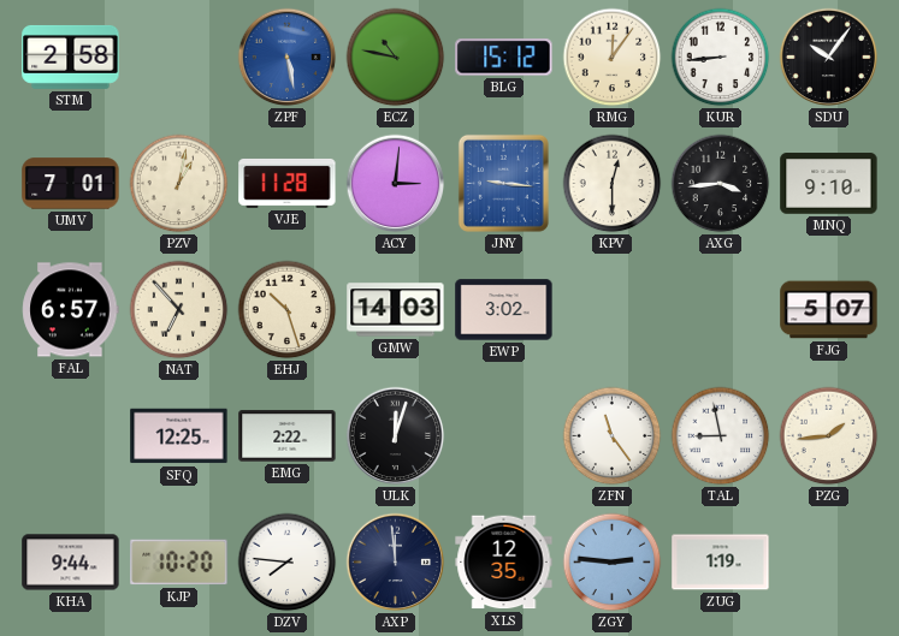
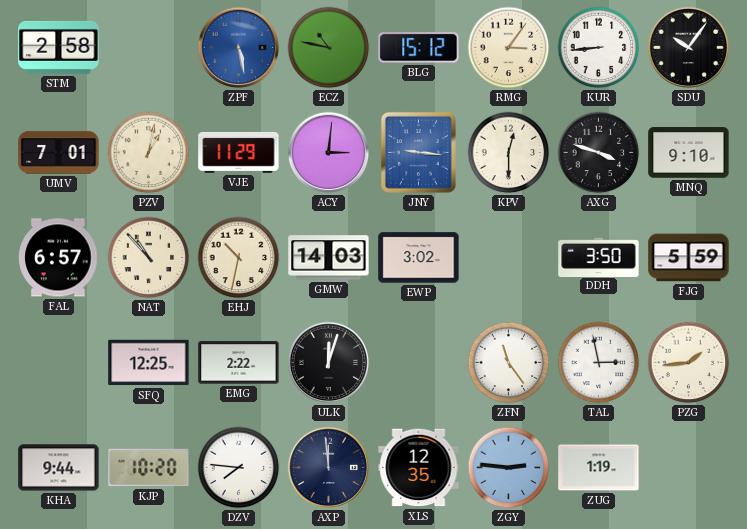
RMG: 12:06 -> 3:06
VJE: 11:28 -> 11:29
AXG: 3:44 -> 3:48
NAT: 6:53 -> 10:53
EHJ: 10:27 -> 10:32
DDH: none -> 3:50
FJG: 5:07 -> 5:59
TAL: 8:58 -> 2:58
